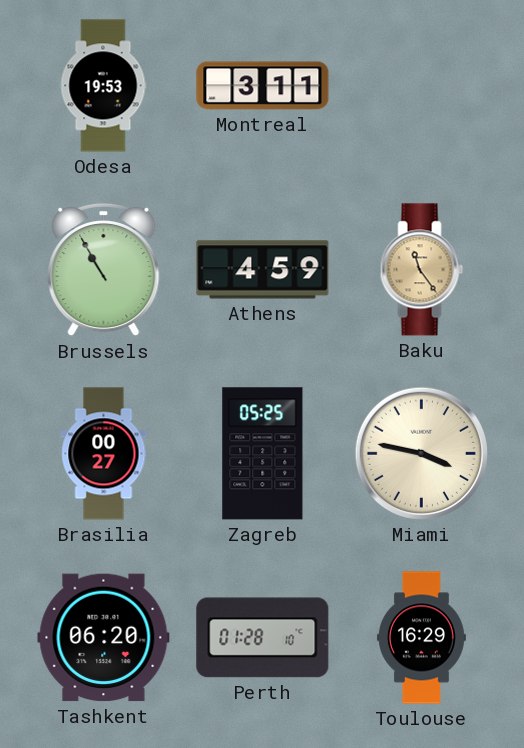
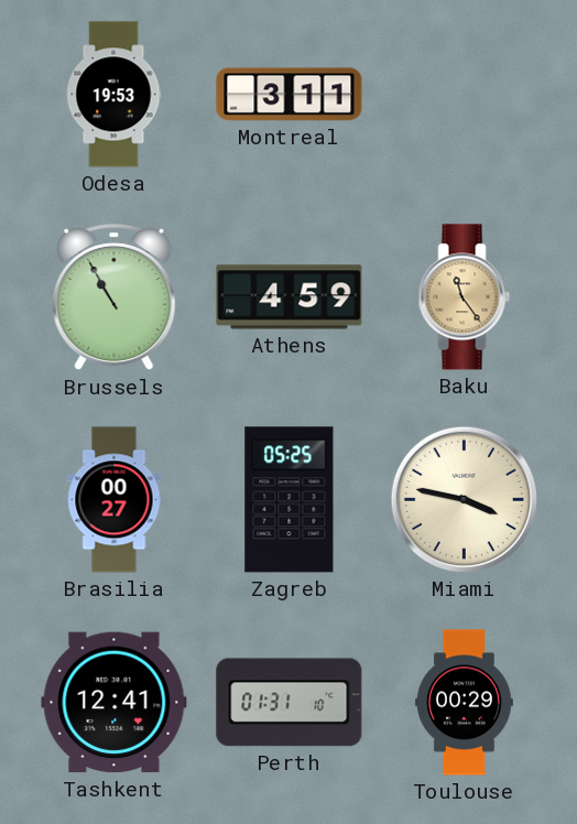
Tashkent: 06:20 -> 12:41
Perth: 01:28 -> 01:31
Toulouse: 16:29 -> 00:29
